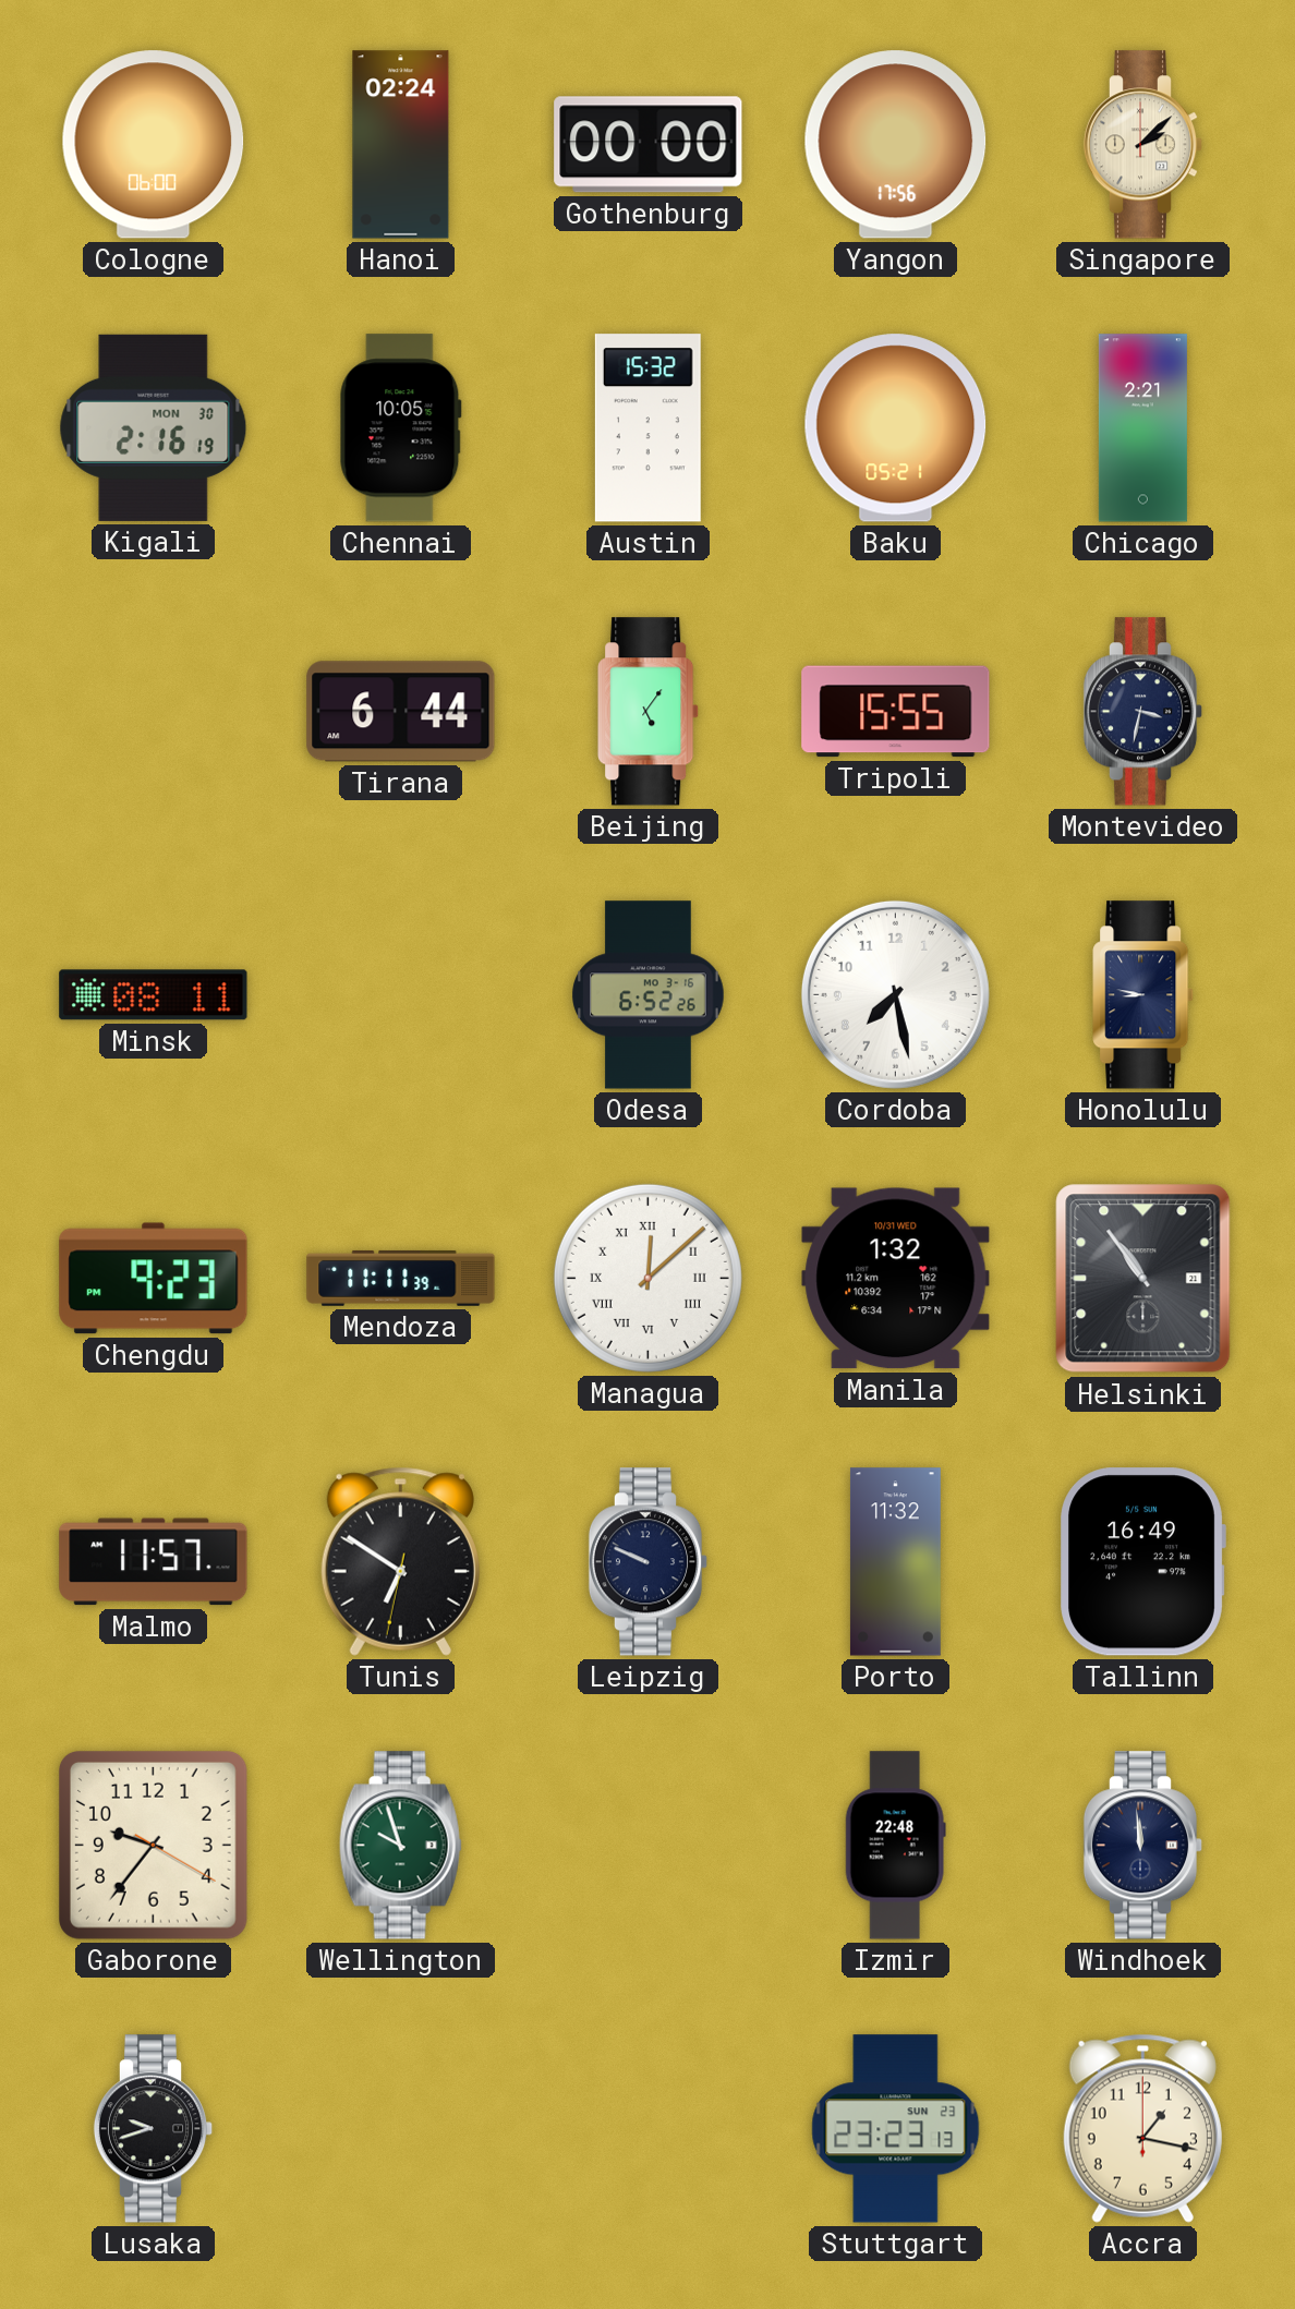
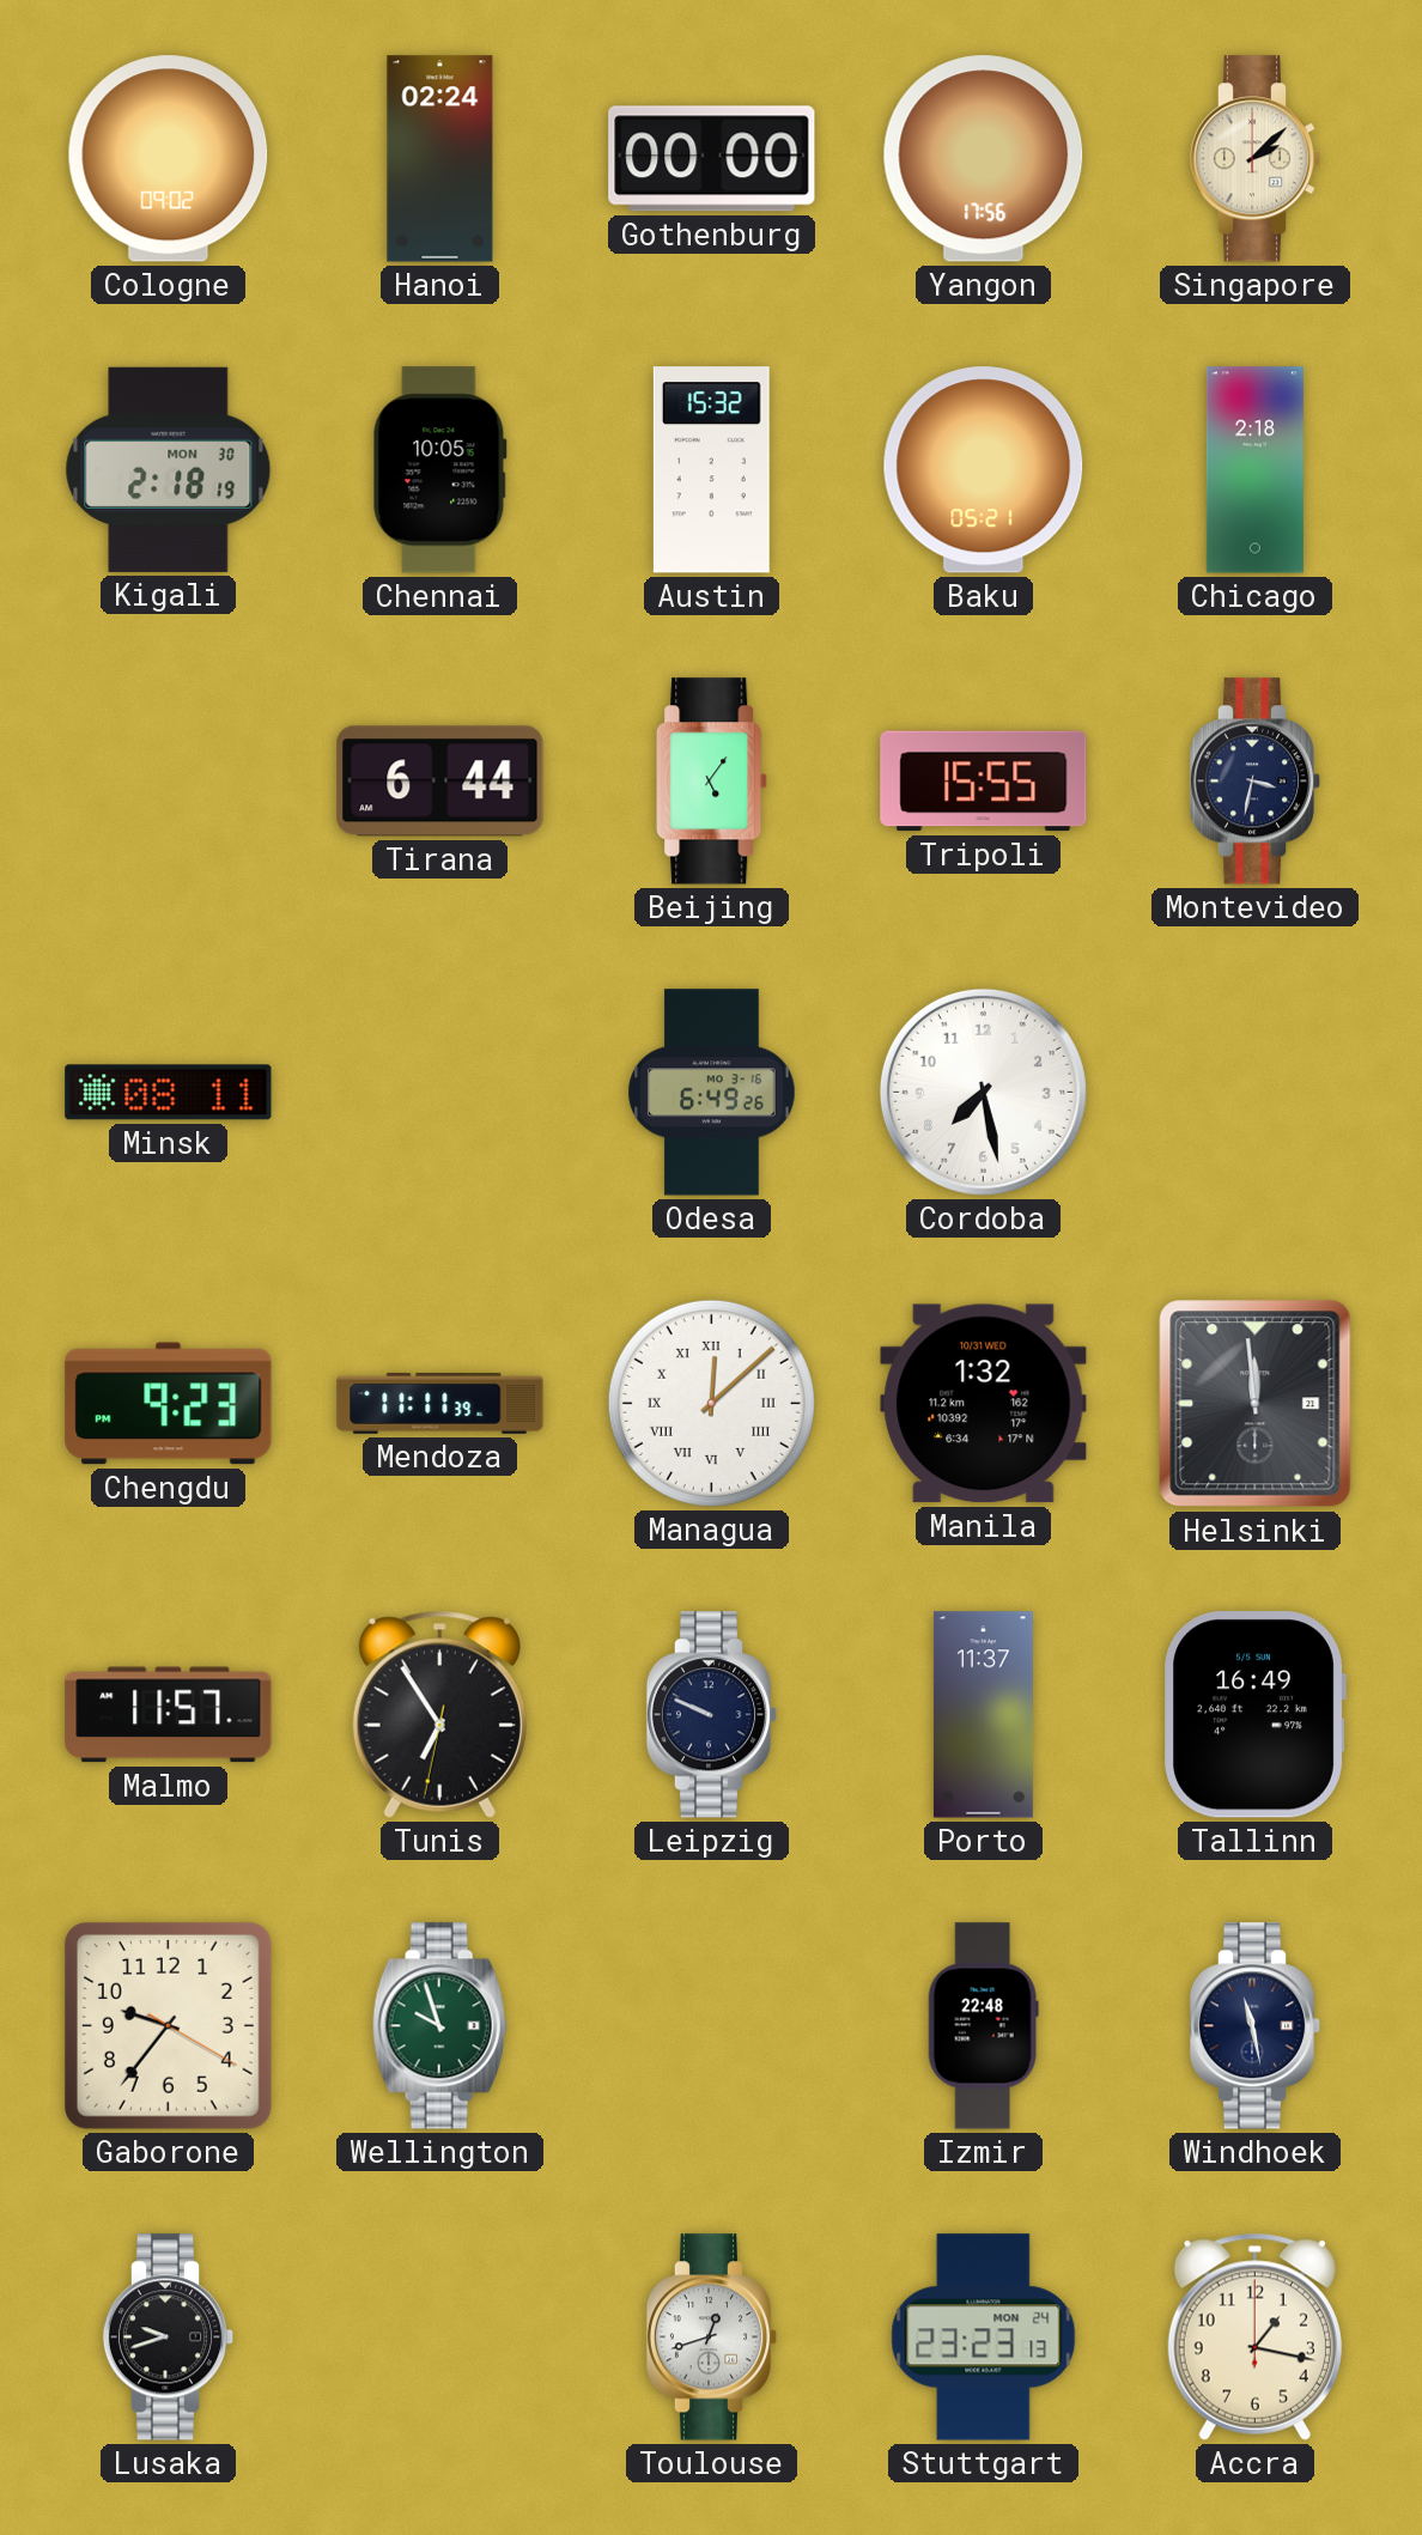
Cologne: 06:00 -> 09:02
Kigali: 2:16 -> 2:18
Chicago: 2:21 -> 2:18
Odesa: 6:52 -> 6:49
Honolulu: 8:47 -> none
Helsinki: 10:54 -> 11:59
Tunis: 6:50 -> 6:54
Porto: 11:32 -> 11:37
Windhoek: 11:59 -> 11:28
Toulouse: none -> 12:42
Stuttgart date: SUN 23 -> MON 24
